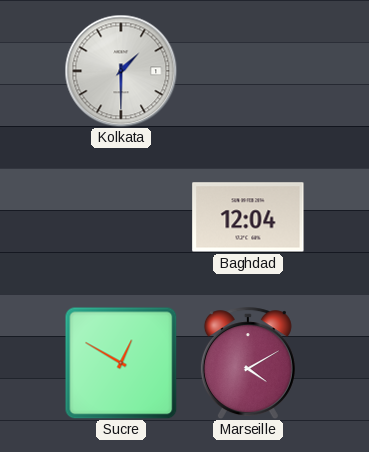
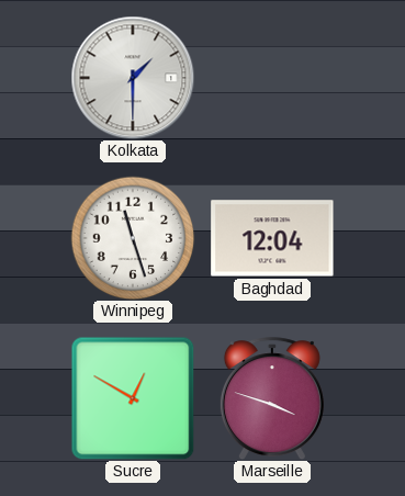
Winnipeg: none -> 11:27
Marseille: 4:10 -> 3:48
